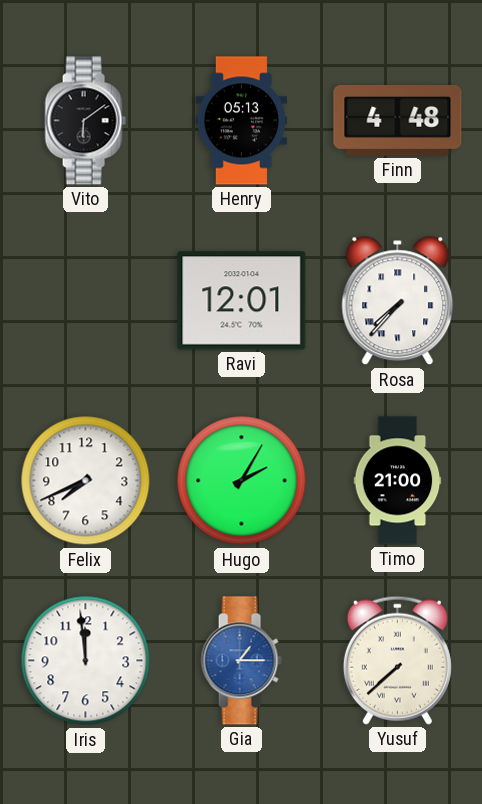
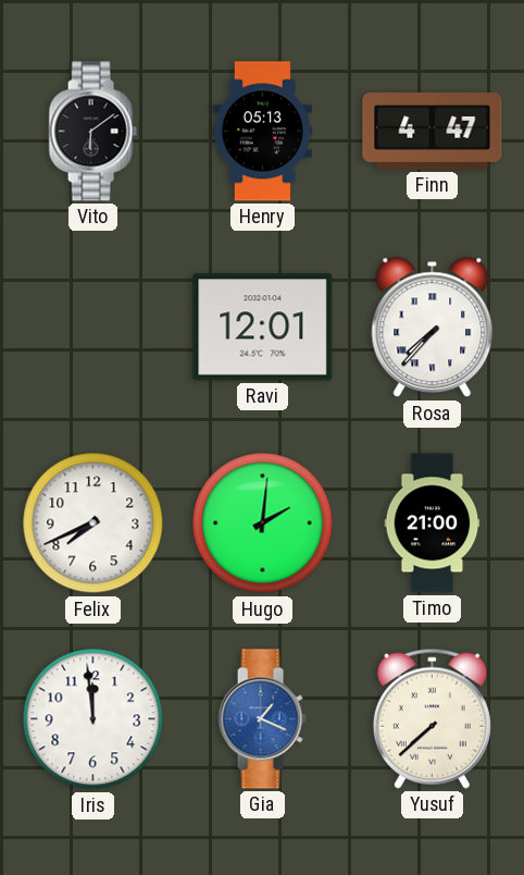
Finn: 4:48 -> 4:47
Hugo: 2:05 -> 2:01
Gia: 1:15 -> 1:19
